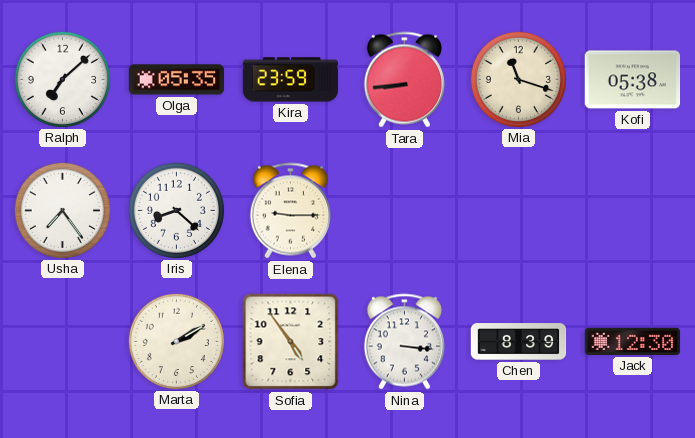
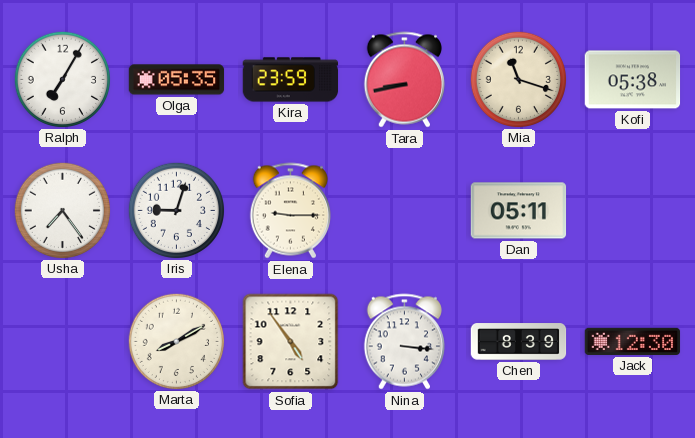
Ralph: 7:08 -> 7:05
Tara: 8:44 -> 8:43
Iris: 8:22 -> 9:03
Dan: none -> 05:11
Marta: 2:10 -> 8:10
